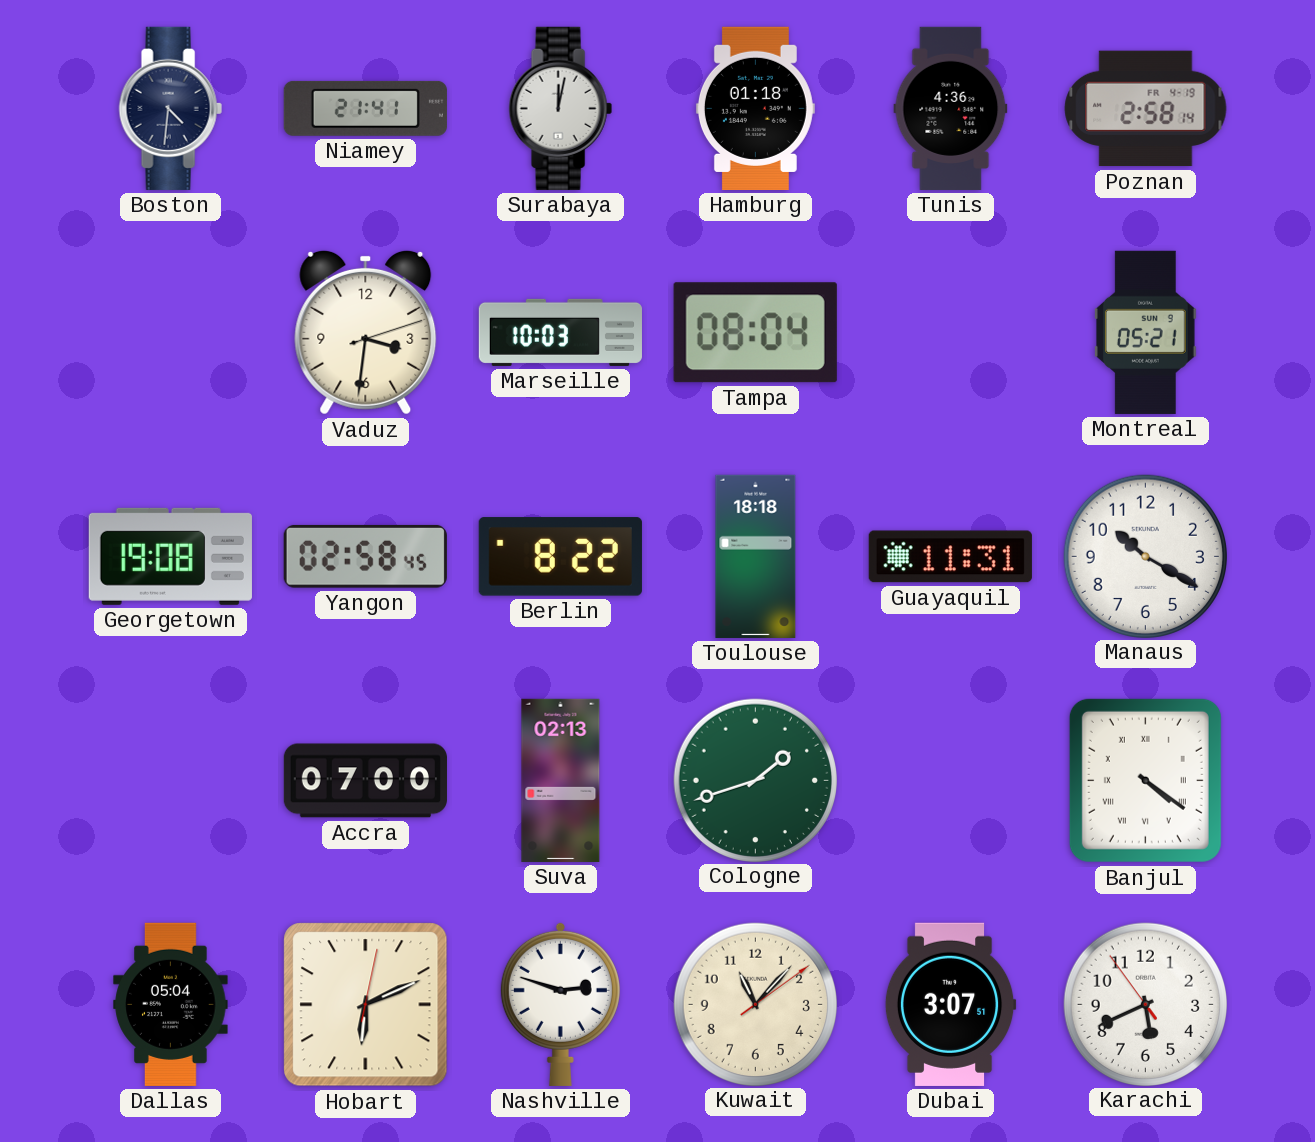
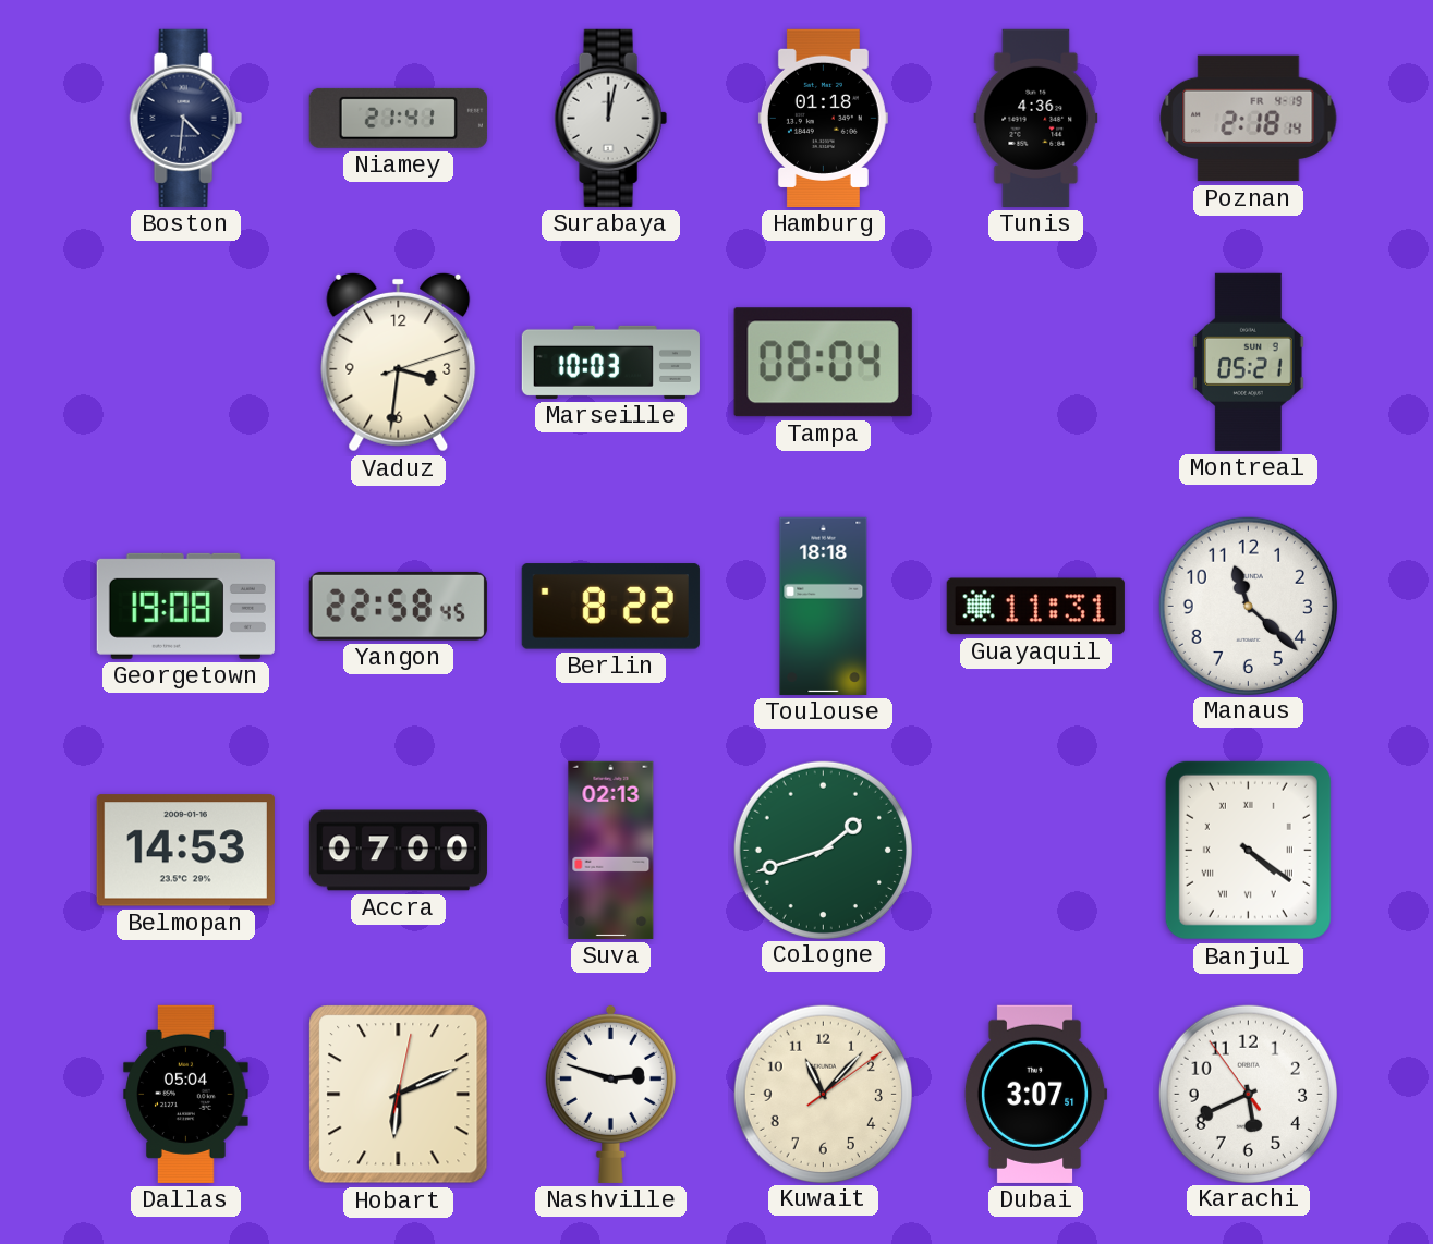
Poznan: 2:58 -> 2:18
Yangon: 02:58 -> 22:58
Manaus: 10:20 -> 11:22
Belmopan: none -> 14:53
